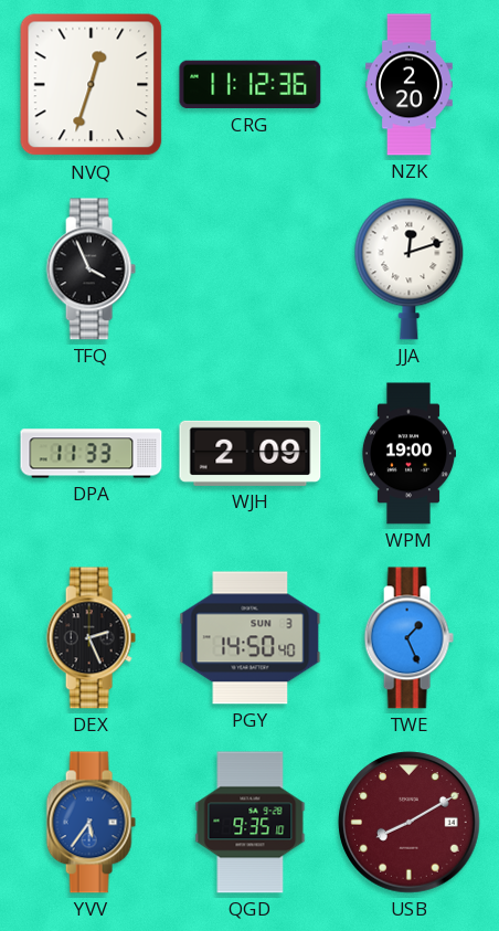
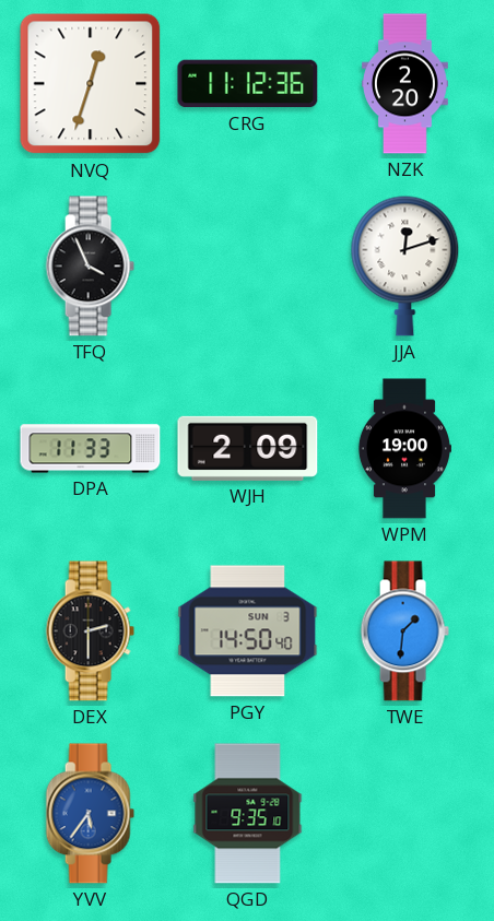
DEX: 2:26 -> 2:30
TWE: 1:26 -> 1:31
USB: 8:10 -> none
